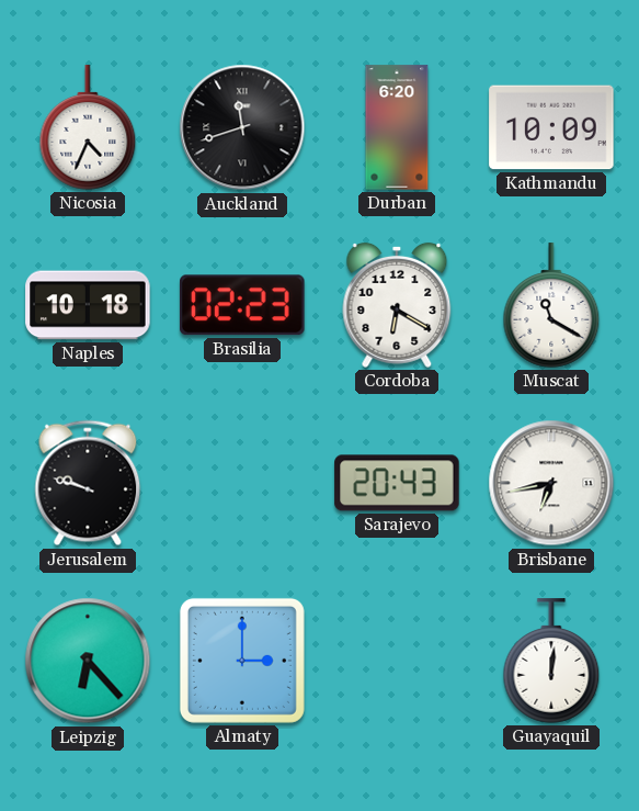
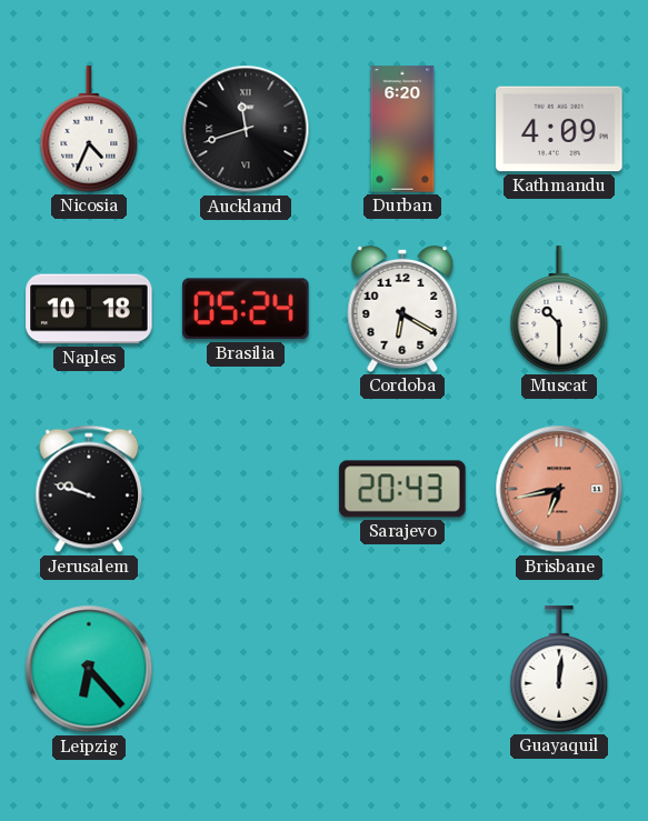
Kathmandu: 10:09 -> 4:09
Brasilia: 02:23 -> 05:24
Muscat: 11:20 -> 10:30
Brisbane dial: white -> salmon
Almaty: 3:00 -> none
